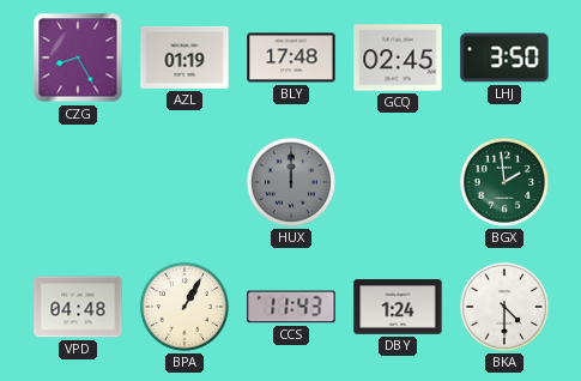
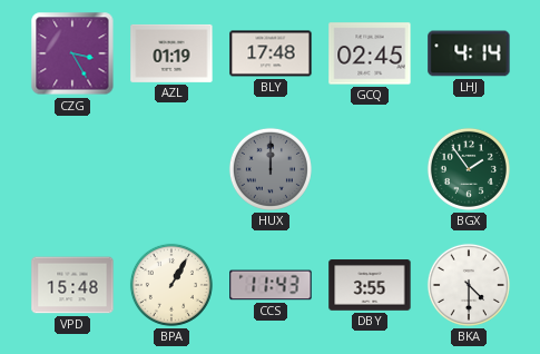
CZG: 8:25 -> 3:25
LHJ: 3:50 -> 4:14
BGX: 1:59 -> 1:54
VPD: 04:48 -> 15:48
DBY: 1:24 -> 3:55
